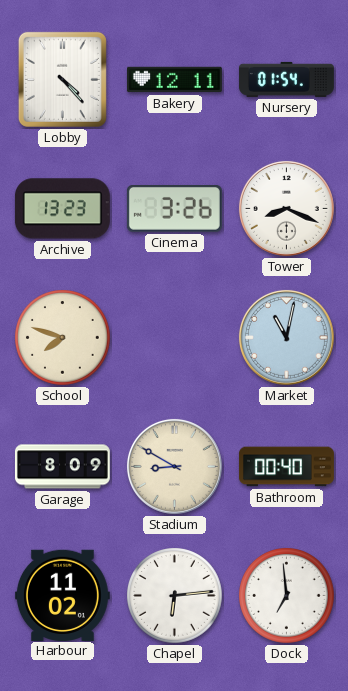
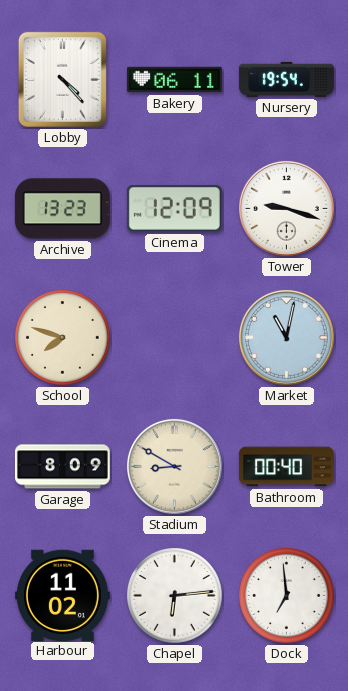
Bakery: 12:11 -> 06:11
Nursery: 01:54 -> 19:54
Cinema: 3:26 -> 12:09
Tower: 8:19 -> 9:18
